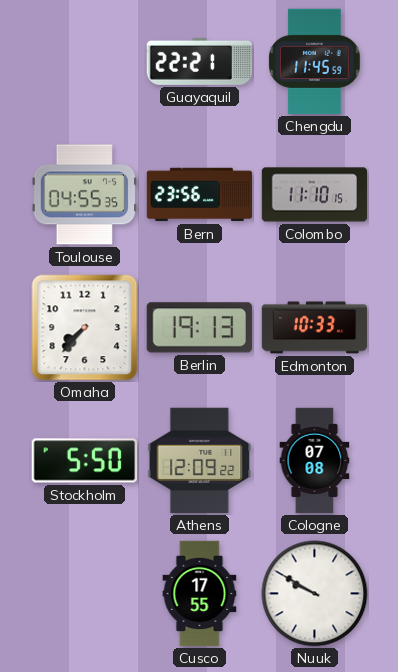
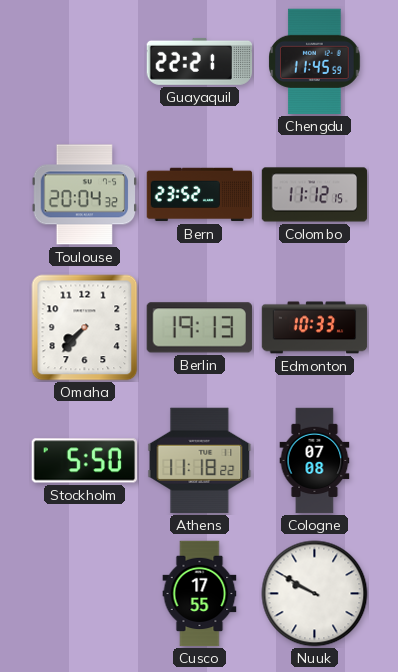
Toulouse: 04:55 -> 20:04
Bern: 23:56 -> 23:52
Colombo: 11:10 -> 11:12
Athens: 12:09 -> 11:18
